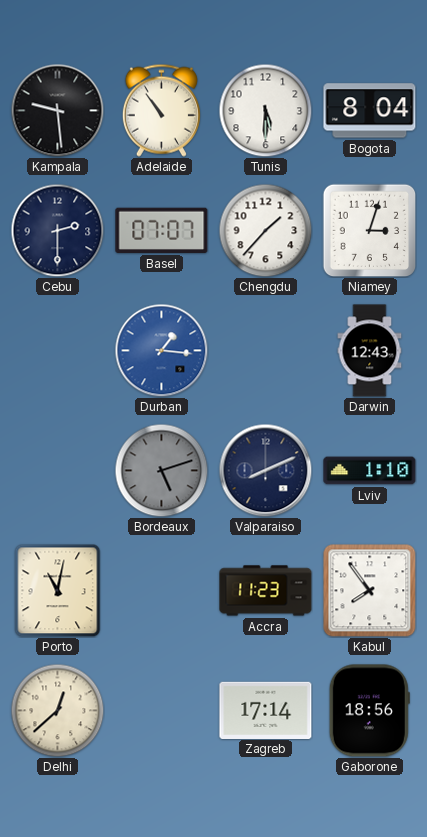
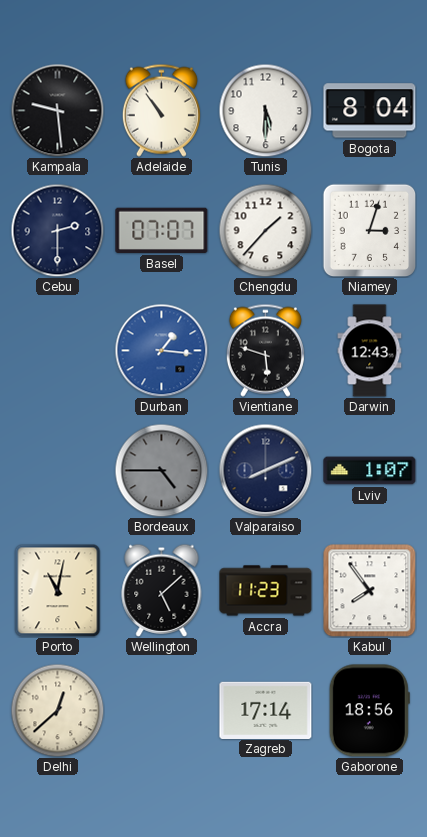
Vientiane: none -> 5:48
Bordeaux: 5:12 -> 4:45
Lviv: 1:10 -> 1:07
Wellington: none -> 5:08
